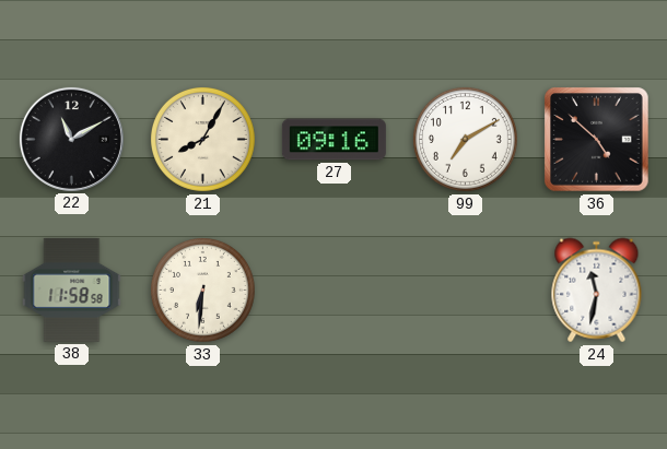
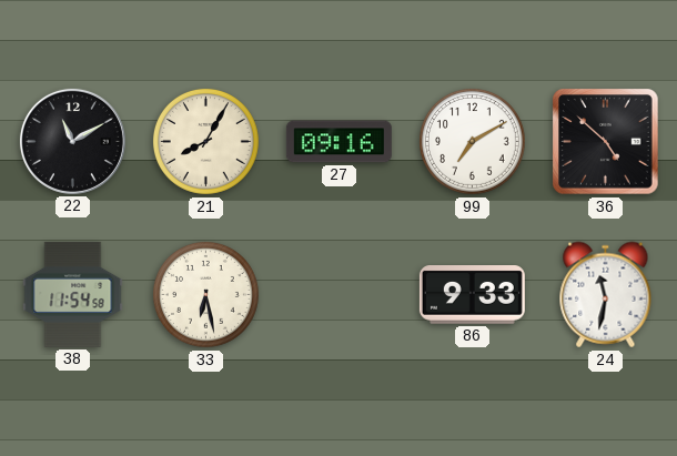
38: 11:58 -> 11:54
33: 6:31 -> 6:28
86: none -> 9:33
